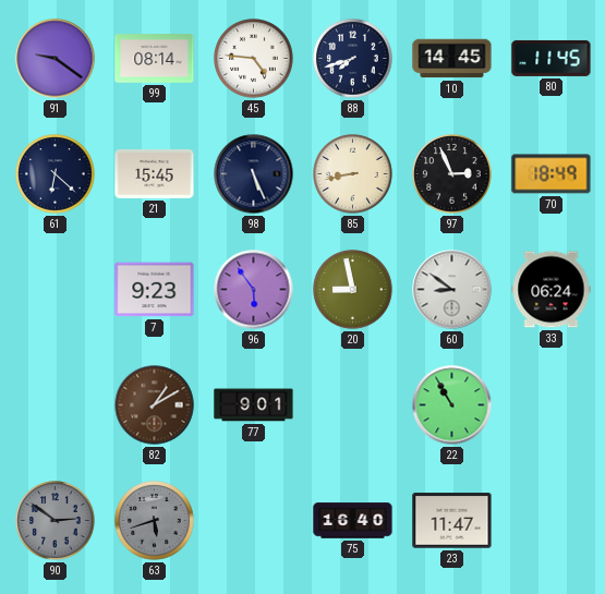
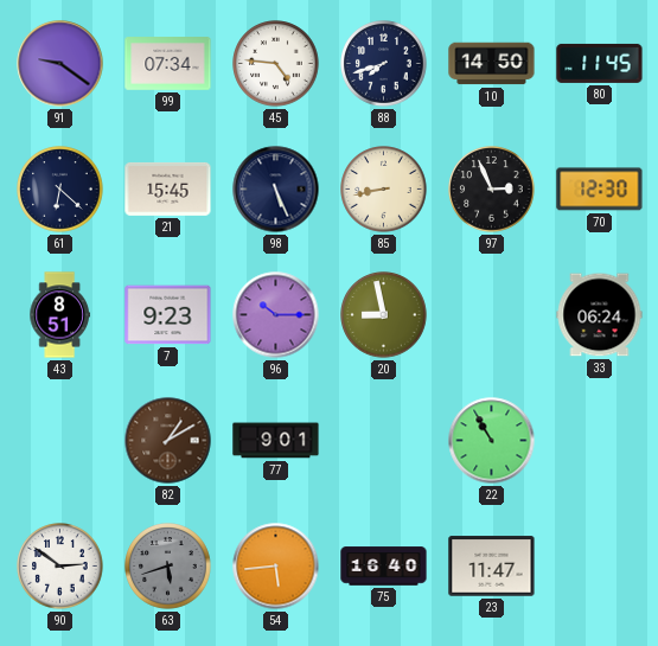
99: 08:14 -> 07:34
10: 14:45 -> 14:50
70: 18:49 -> 12:30
43: none -> 8:51
96: 5:54 -> 10:15
60: 8:51 -> none
90 dial: grey -> white
54: none -> 5:44
